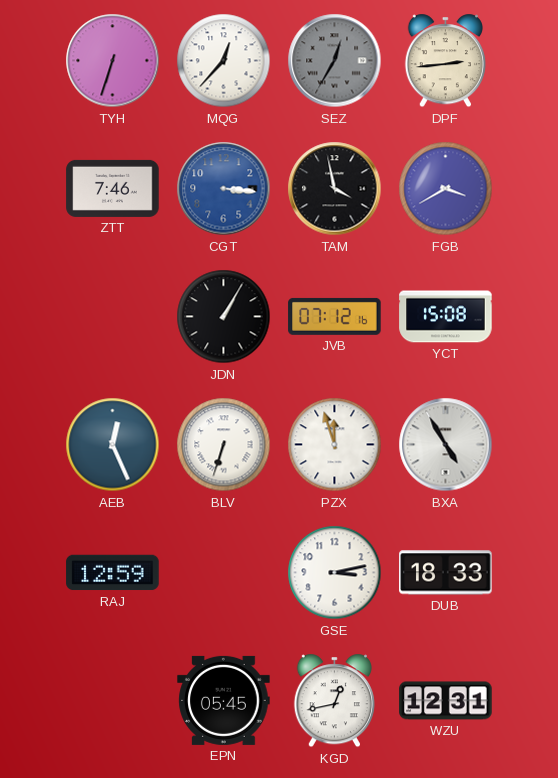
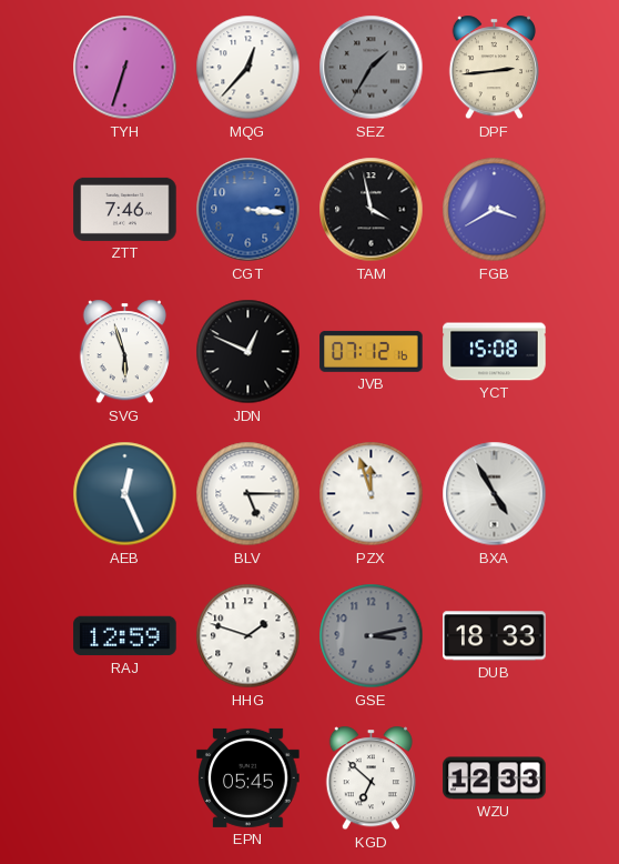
SEZ: 12:35 -> 1:35
SVG: none -> 5:57
JDN: 1:05 -> 12:49
BLV: 6:33 -> 5:15
HHG: none -> 1:48
GSE dial: white -> grey
KGD: 12:43 -> 6:52
WZU: 12:31 -> 12:33
